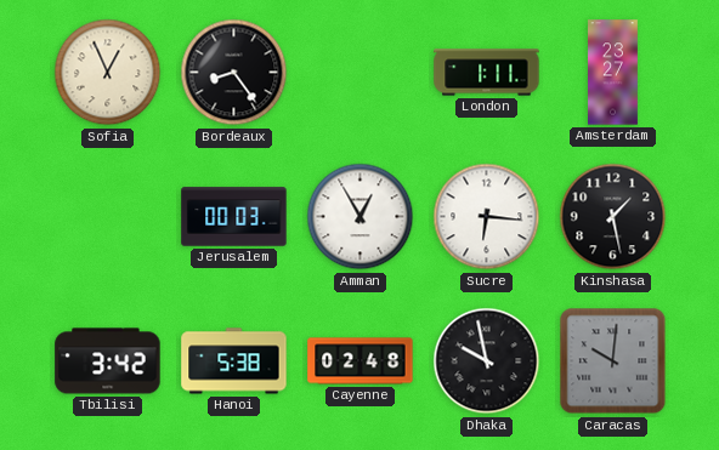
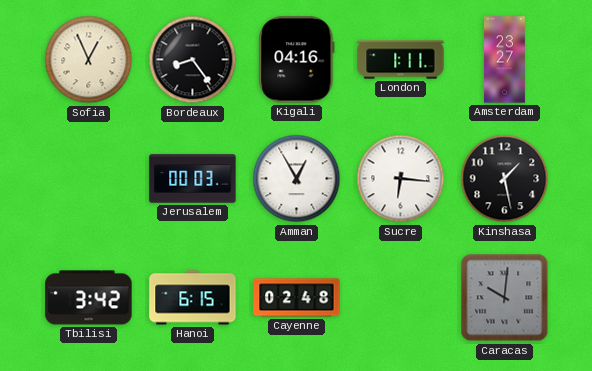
Kigali: none -> 04:16
Hanoi: 5:38 -> 6:15
Dhaka: 9:58 -> none
